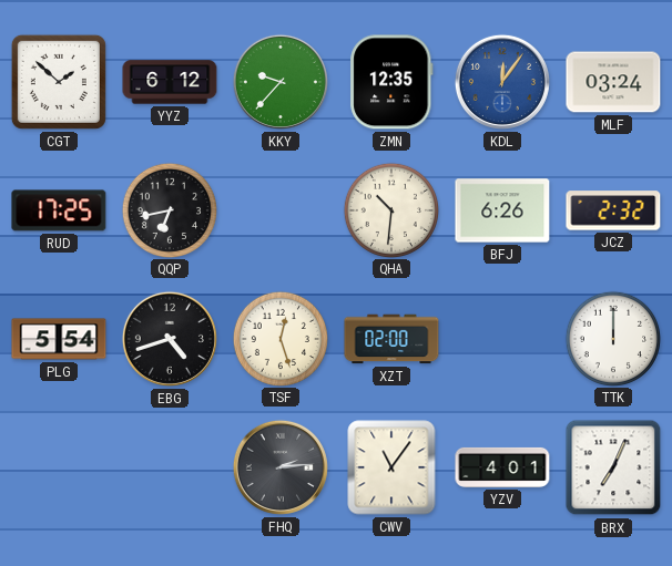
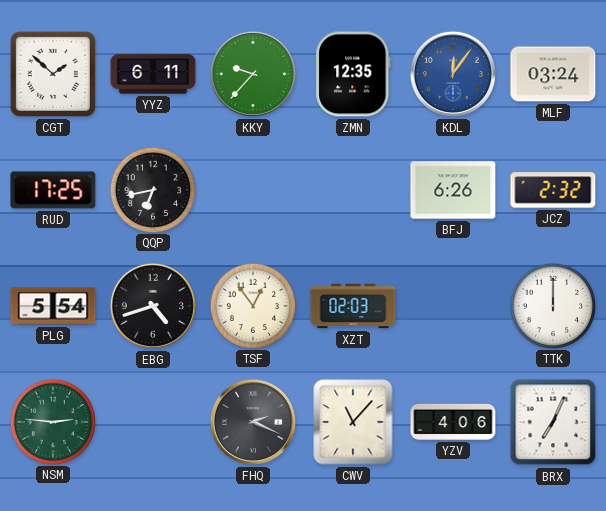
YYZ: 6:12 -> 6:11
QHA: 10:31 -> none
TSF: 12:27 -> 12:54
XZT: 02:00 -> 02:03
NSM: none -> 2:46
FHQ: 2:14 -> 2:19
CWV: 11:06 -> 11:07
YZV: 4:01 -> 4:06
